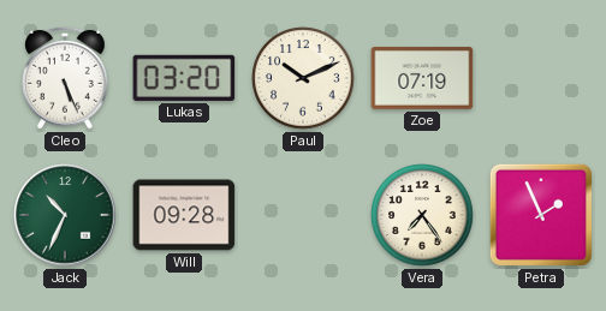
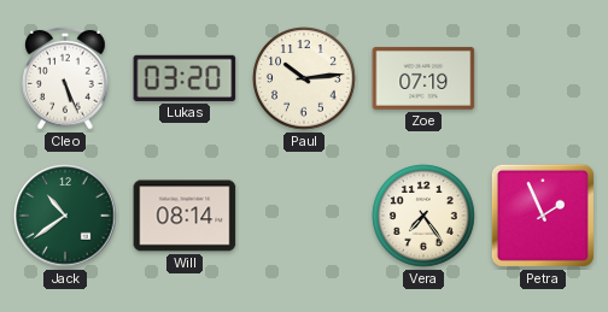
Paul: 10:11 -> 10:14
Jack: 10:34 -> 10:39
Will: 09:28 -> 08:14
